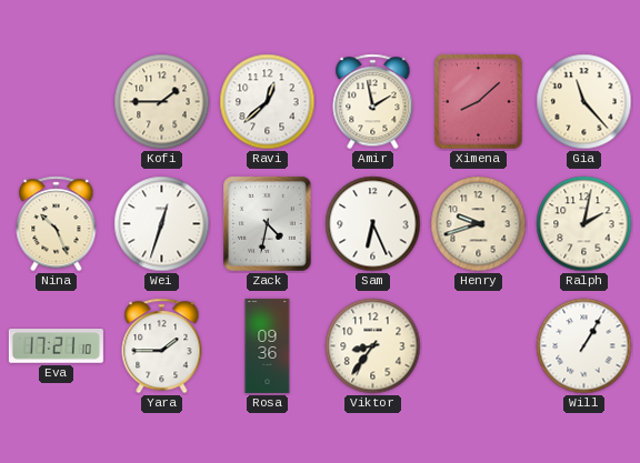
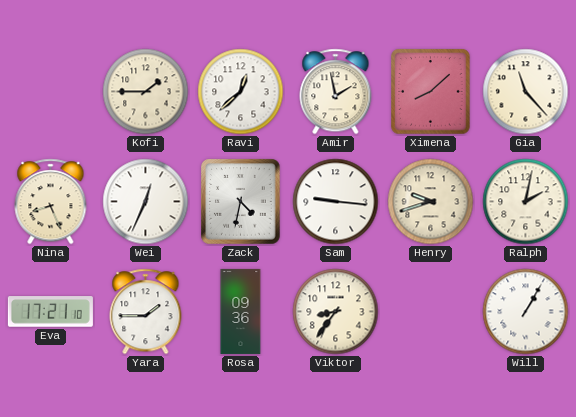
Nina: 10:26 -> 8:26
Wei: 12:33 -> 12:34
Sam: 6:26 -> 9:16
